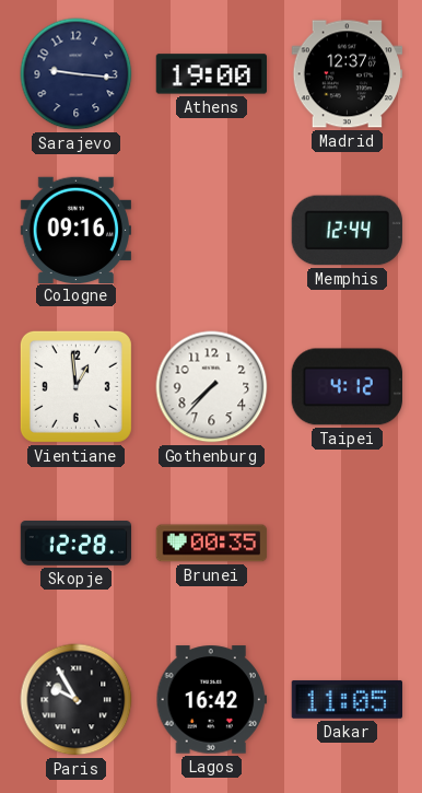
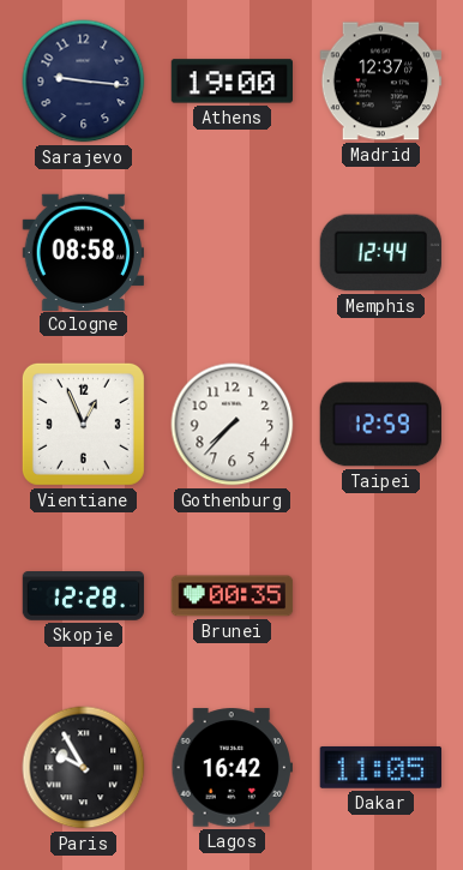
Cologne: 09:16 -> 08:58
Vientiane: 12:59 -> 12:56
Taipei: 4:12 -> 12:59
